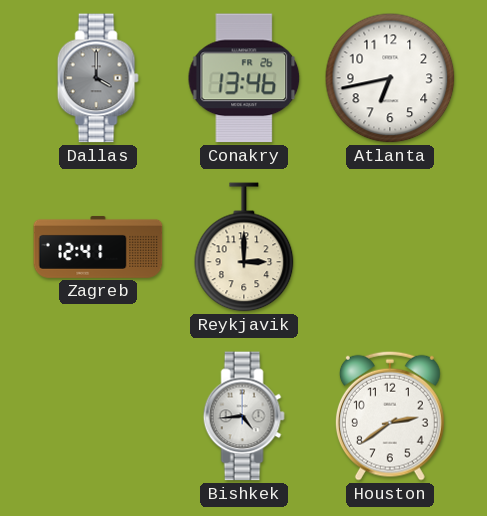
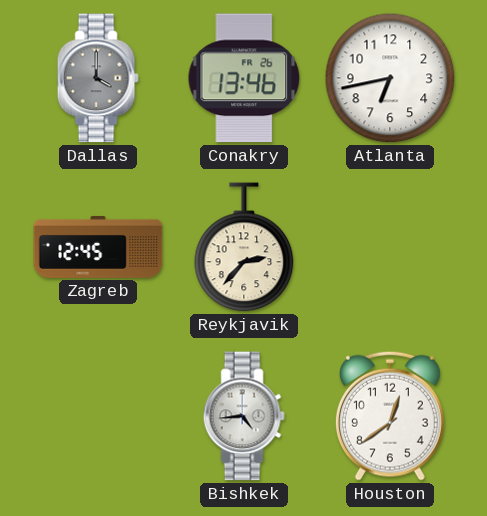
Zagreb: 12:41 -> 12:45
Reykjavik: 3:00 -> 2:37
Houston: 2:39 -> 12:39
